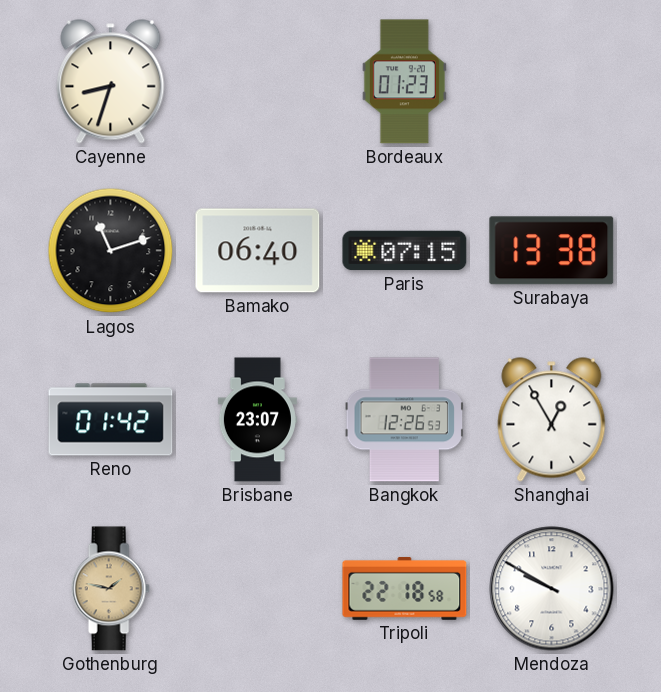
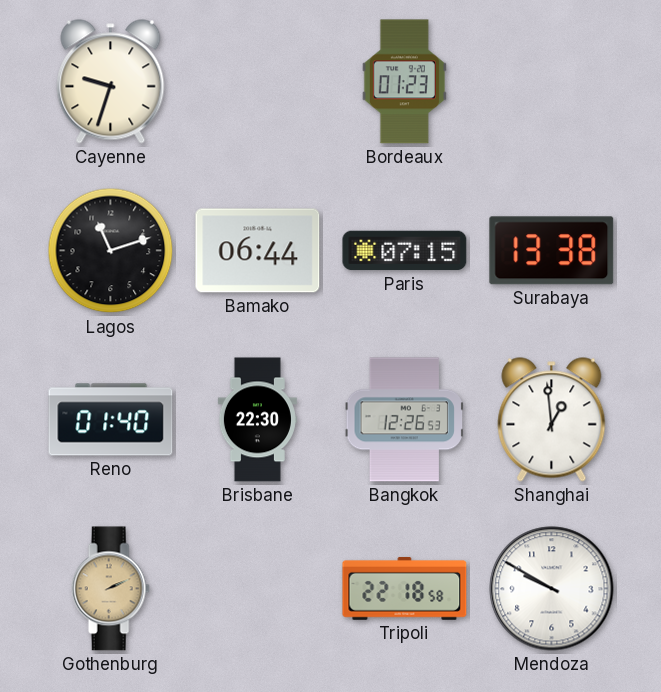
Cayenne: 8:33 -> 9:33
Bamako: 06:40 -> 06:44
Reno: 01:42 -> 01:40
Brisbane: 23:07 -> 22:30
Shanghai: 12:55 -> 12:59
Gothenburg: 1:47 -> 2:11
